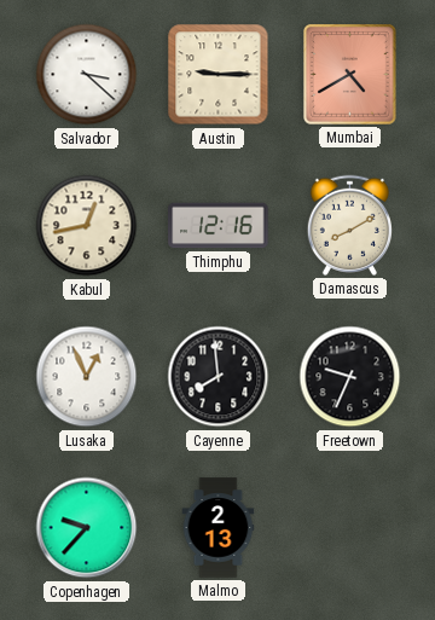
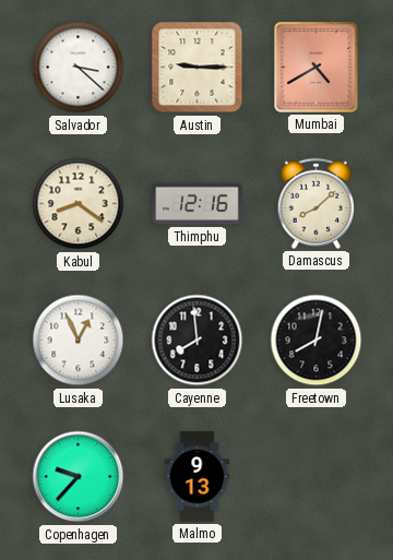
Kabul: 12:43 -> 8:21
Damascus: 8:10 -> 8:08
Freetown: 9:34 -> 8:02
Malmo: 2:13 -> 9:13
